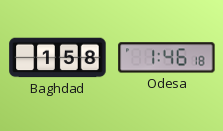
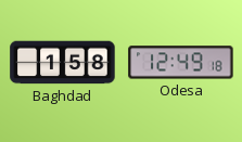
Odesa: 1:46 -> 12:49
